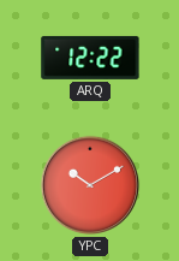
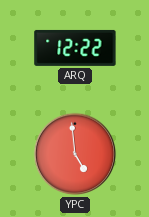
YPC: 10:10 -> 4:59
